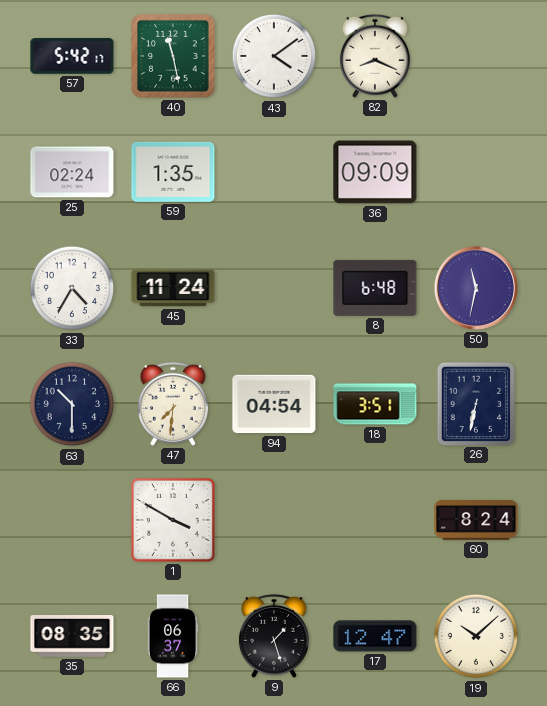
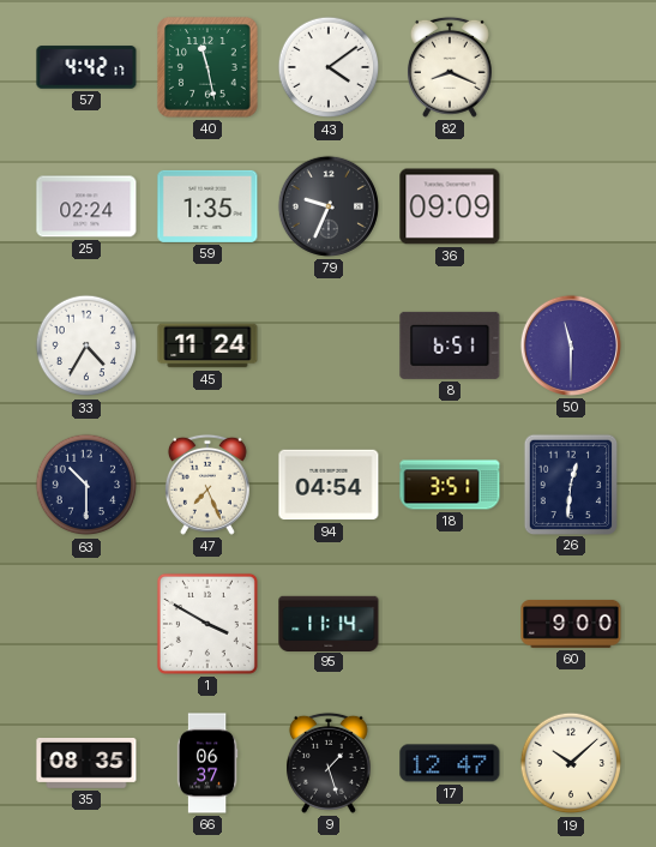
57: 5:42 -> 4:42
79: none -> 9:34
8: 6:48 -> 6:51
50: 11:32 -> 11:30
47: 7:31 -> 7:26
26: 6:32 -> 12:31
95: none -> 11:14
60: 8:24 -> 9:00
